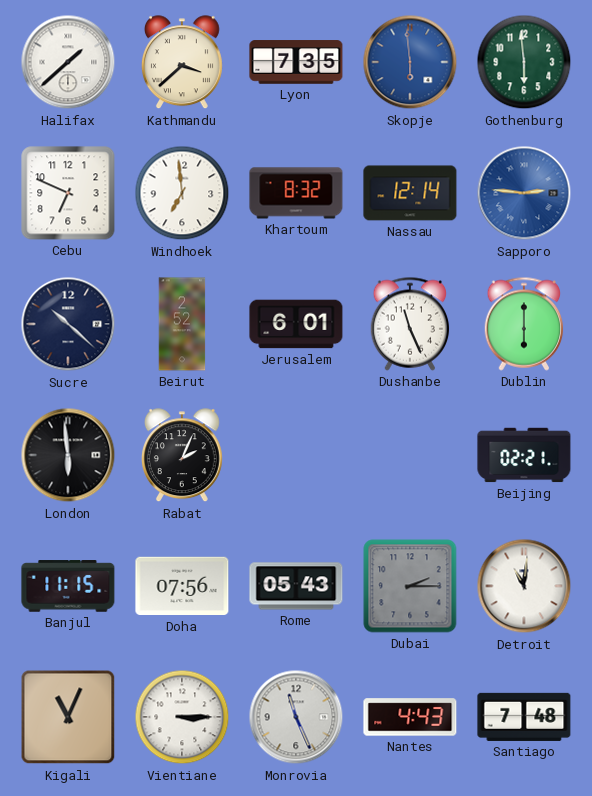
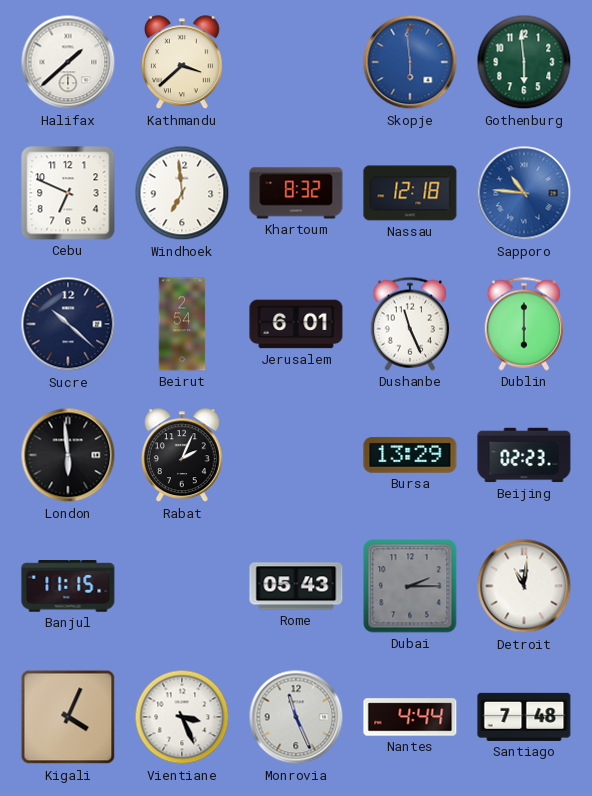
Lyon: 7:35 -> none
Nassau: 12:14 -> 12:18
Sapporo: 2:46 -> 10:46
Beirut: 2:52 -> 2:54
Bursa: none -> 13:29
Beijing: 02:21 -> 02:23
Doha: 07:56 -> none
Kigali: 11:04 -> 4:04
Vientiane: 3:15 -> 3:26
Nantes: 4:43 -> 4:44
